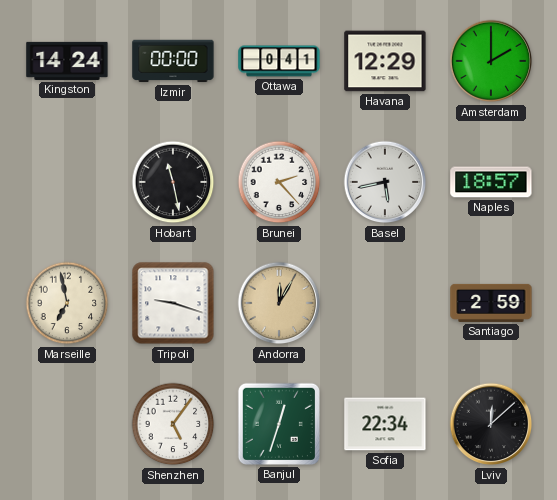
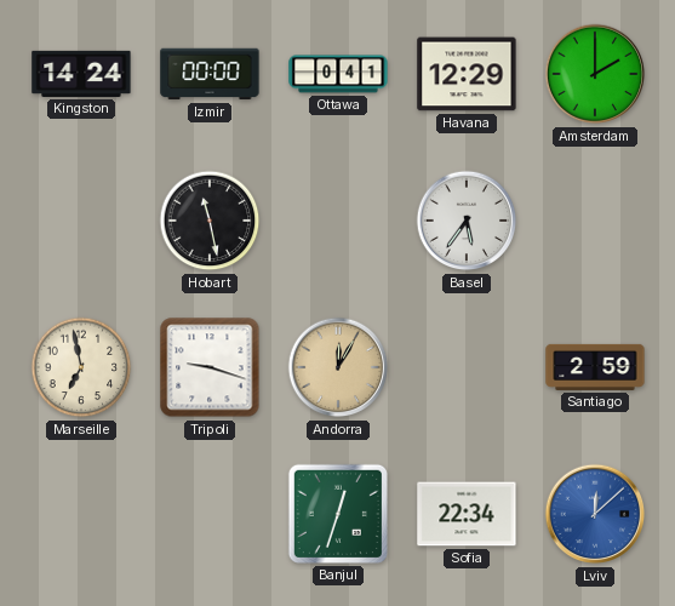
Brunei: 2:23 -> none
Basel: 5:43 -> 5:36
Naples: 18:57 -> none
Shenzhen: 5:06 -> none
Lviv dial: black -> blue
